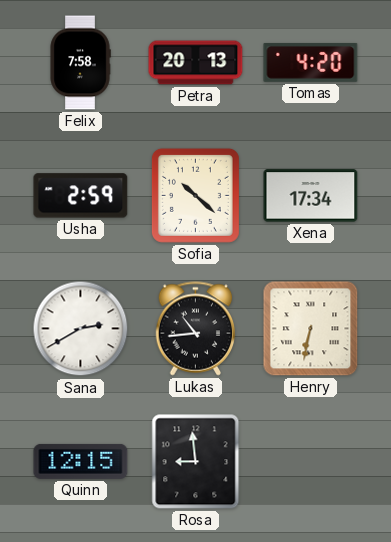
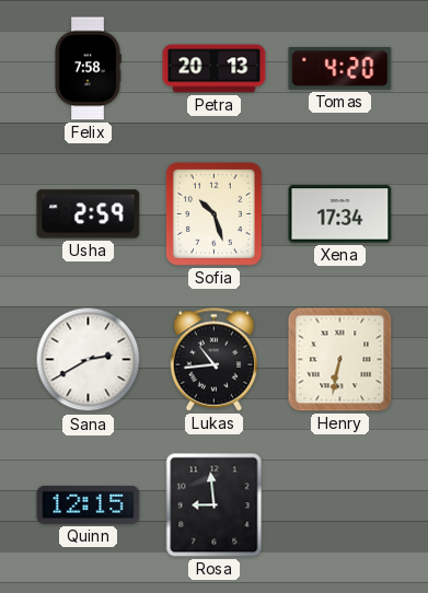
Sofia: 10:22 -> 10:27
